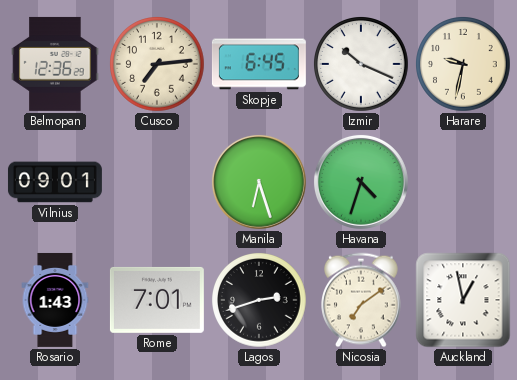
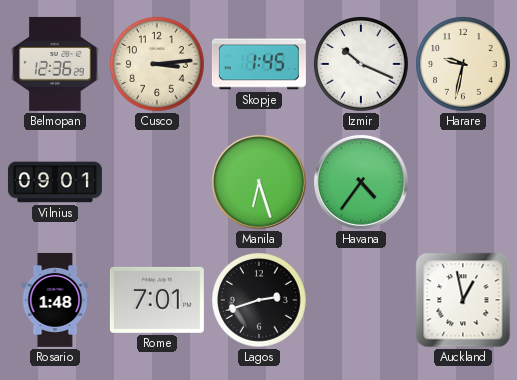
Cusco: 7:14 -> 3:14
Skopje: 6:45 -> 1:45
Havana: 4:33 -> 4:36
Rosario: 1:43 -> 1:48
Nicosia: 7:09 -> none
